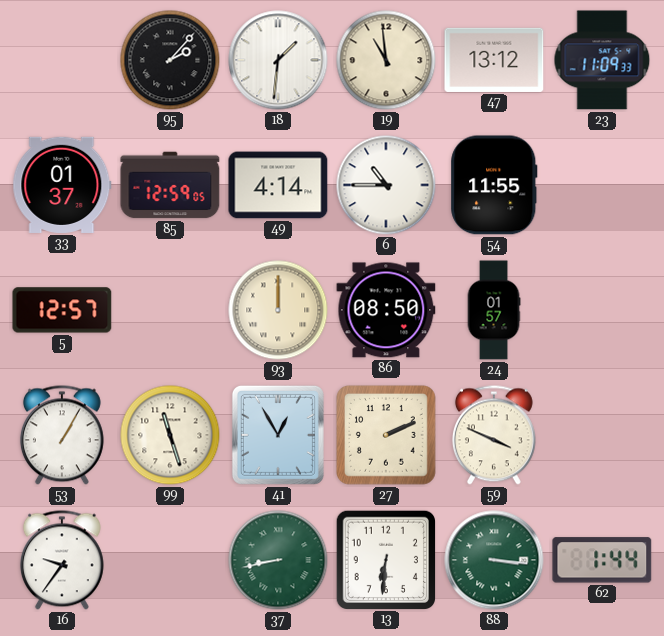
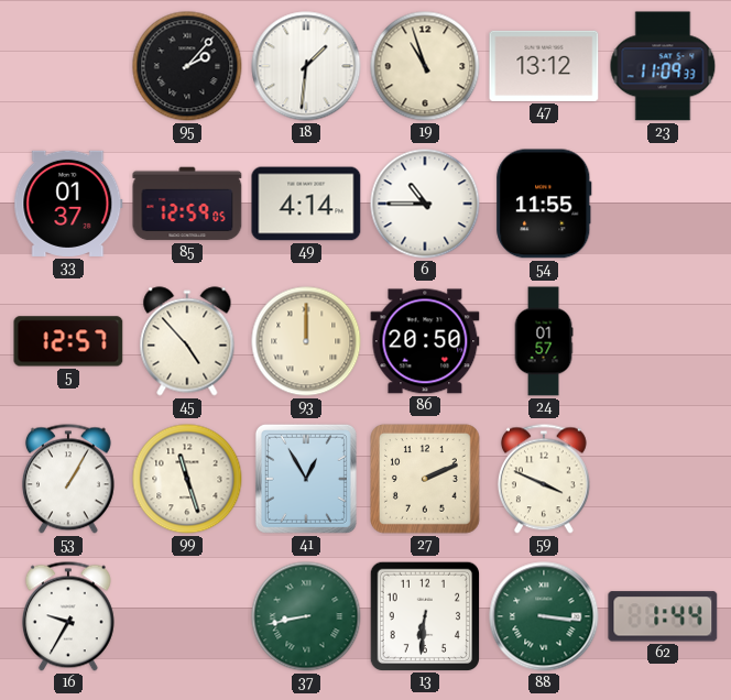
19: 10:59 -> 10:57
45: none -> 4:53
86: 08:50 -> 20:50
16: 9:36 -> 9:35
